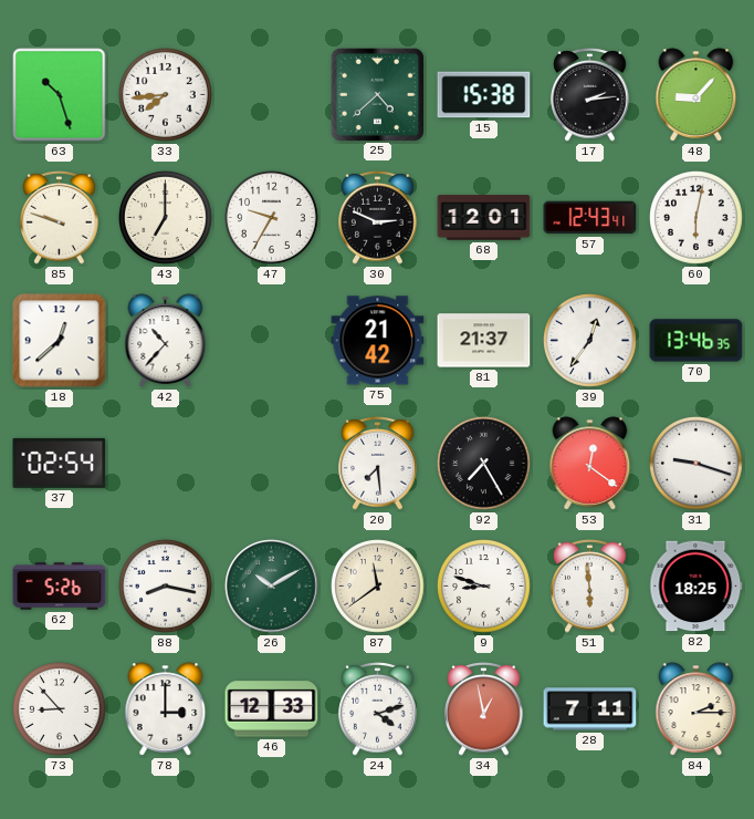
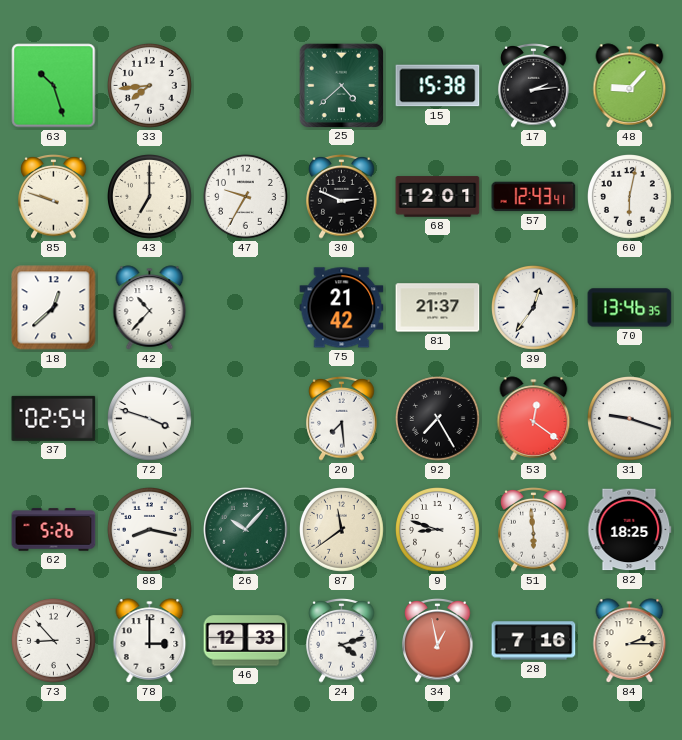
72: none -> 3:48
26: 10:10 -> 10:07
28: 7:11 -> 7:16
